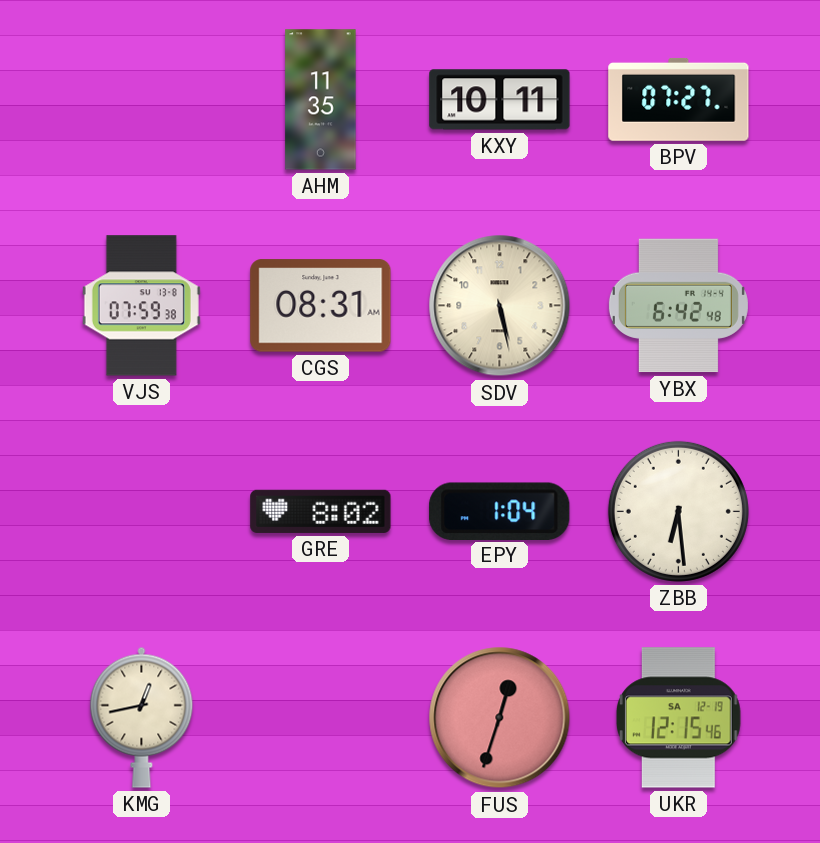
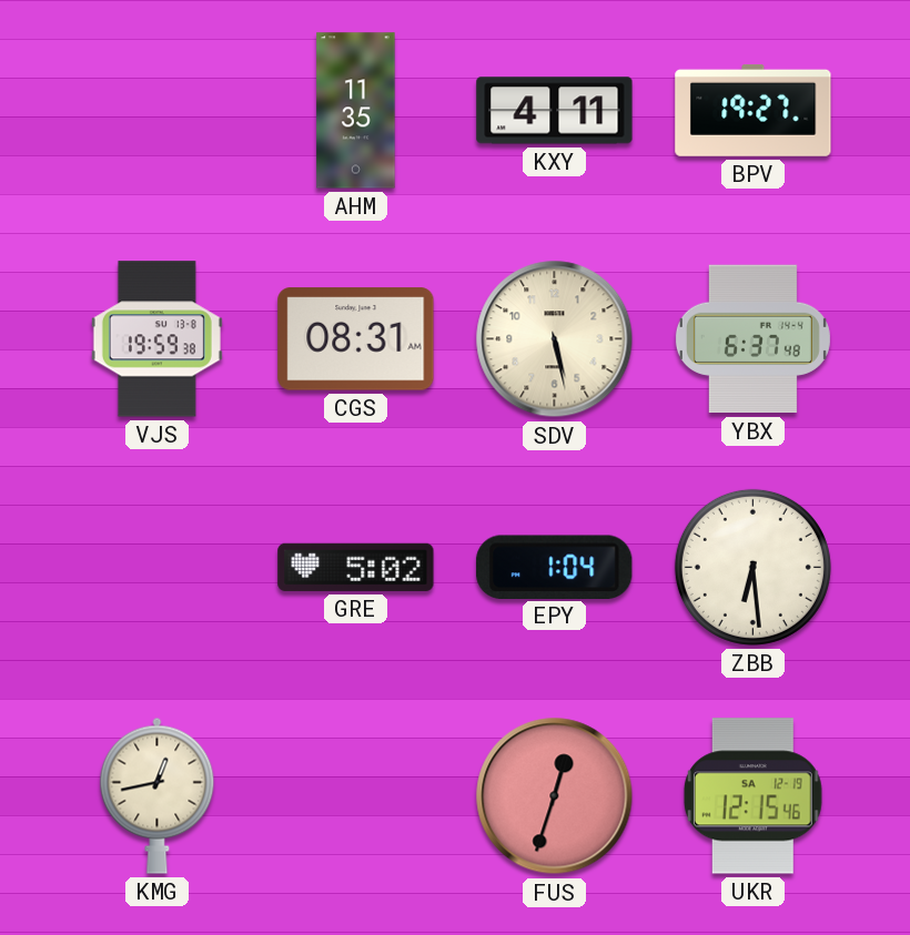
KXY: 10:11 -> 4:11
BPV: 07:27 -> 19:27
VJS: 07:59 -> 19:59
YBX: 6:42 -> 6:37
GRE: 8:02 -> 5:02
